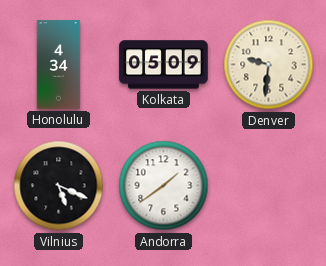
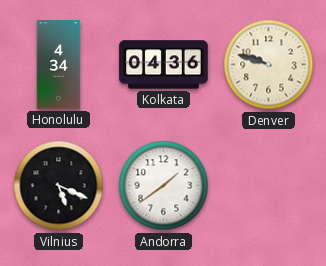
Kolkata: 05:09 -> 04:36
Denver: 9:31 -> 9:48
